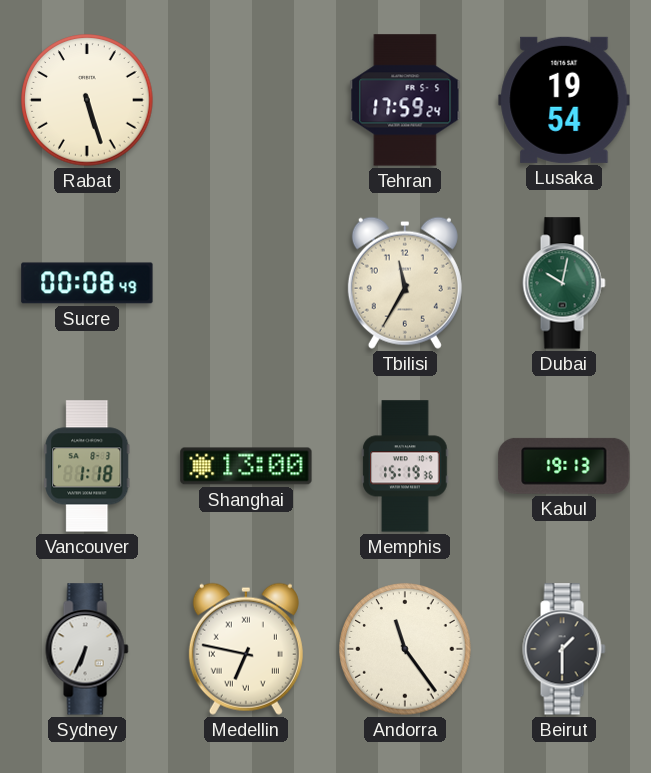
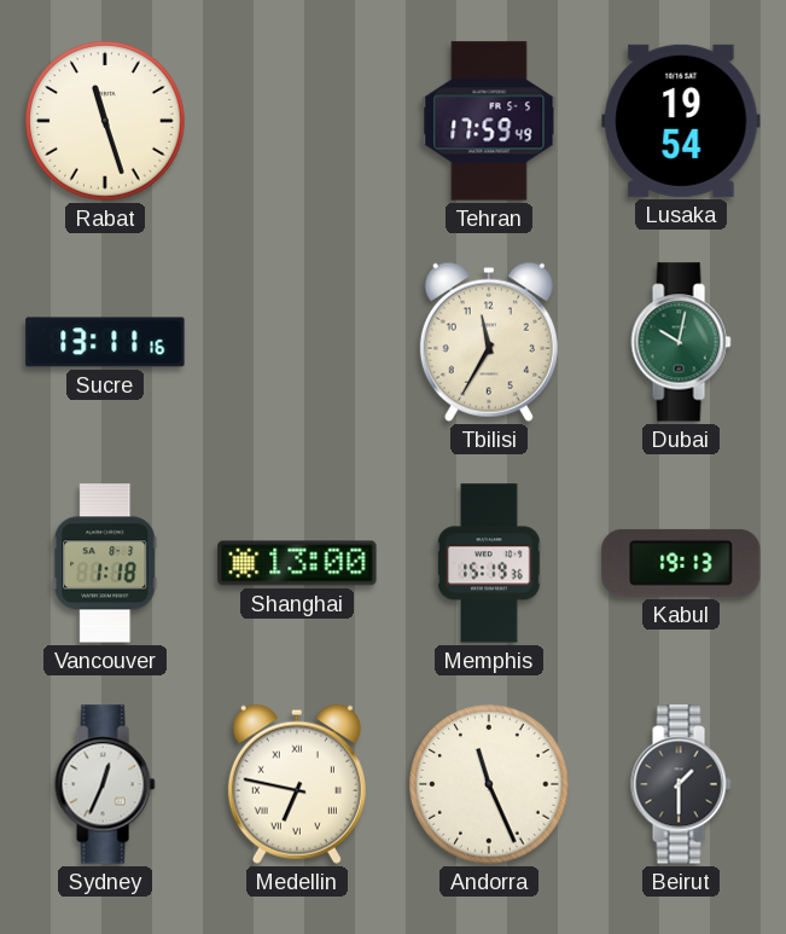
Rabat: 5:27 -> 11:27
Tehran: 17:59:24 -> 17:59:49
Sucre: 00:08 -> 13:11
Sydney: 6:34 -> 12:34
Andorra: 11:24 -> 11:26
